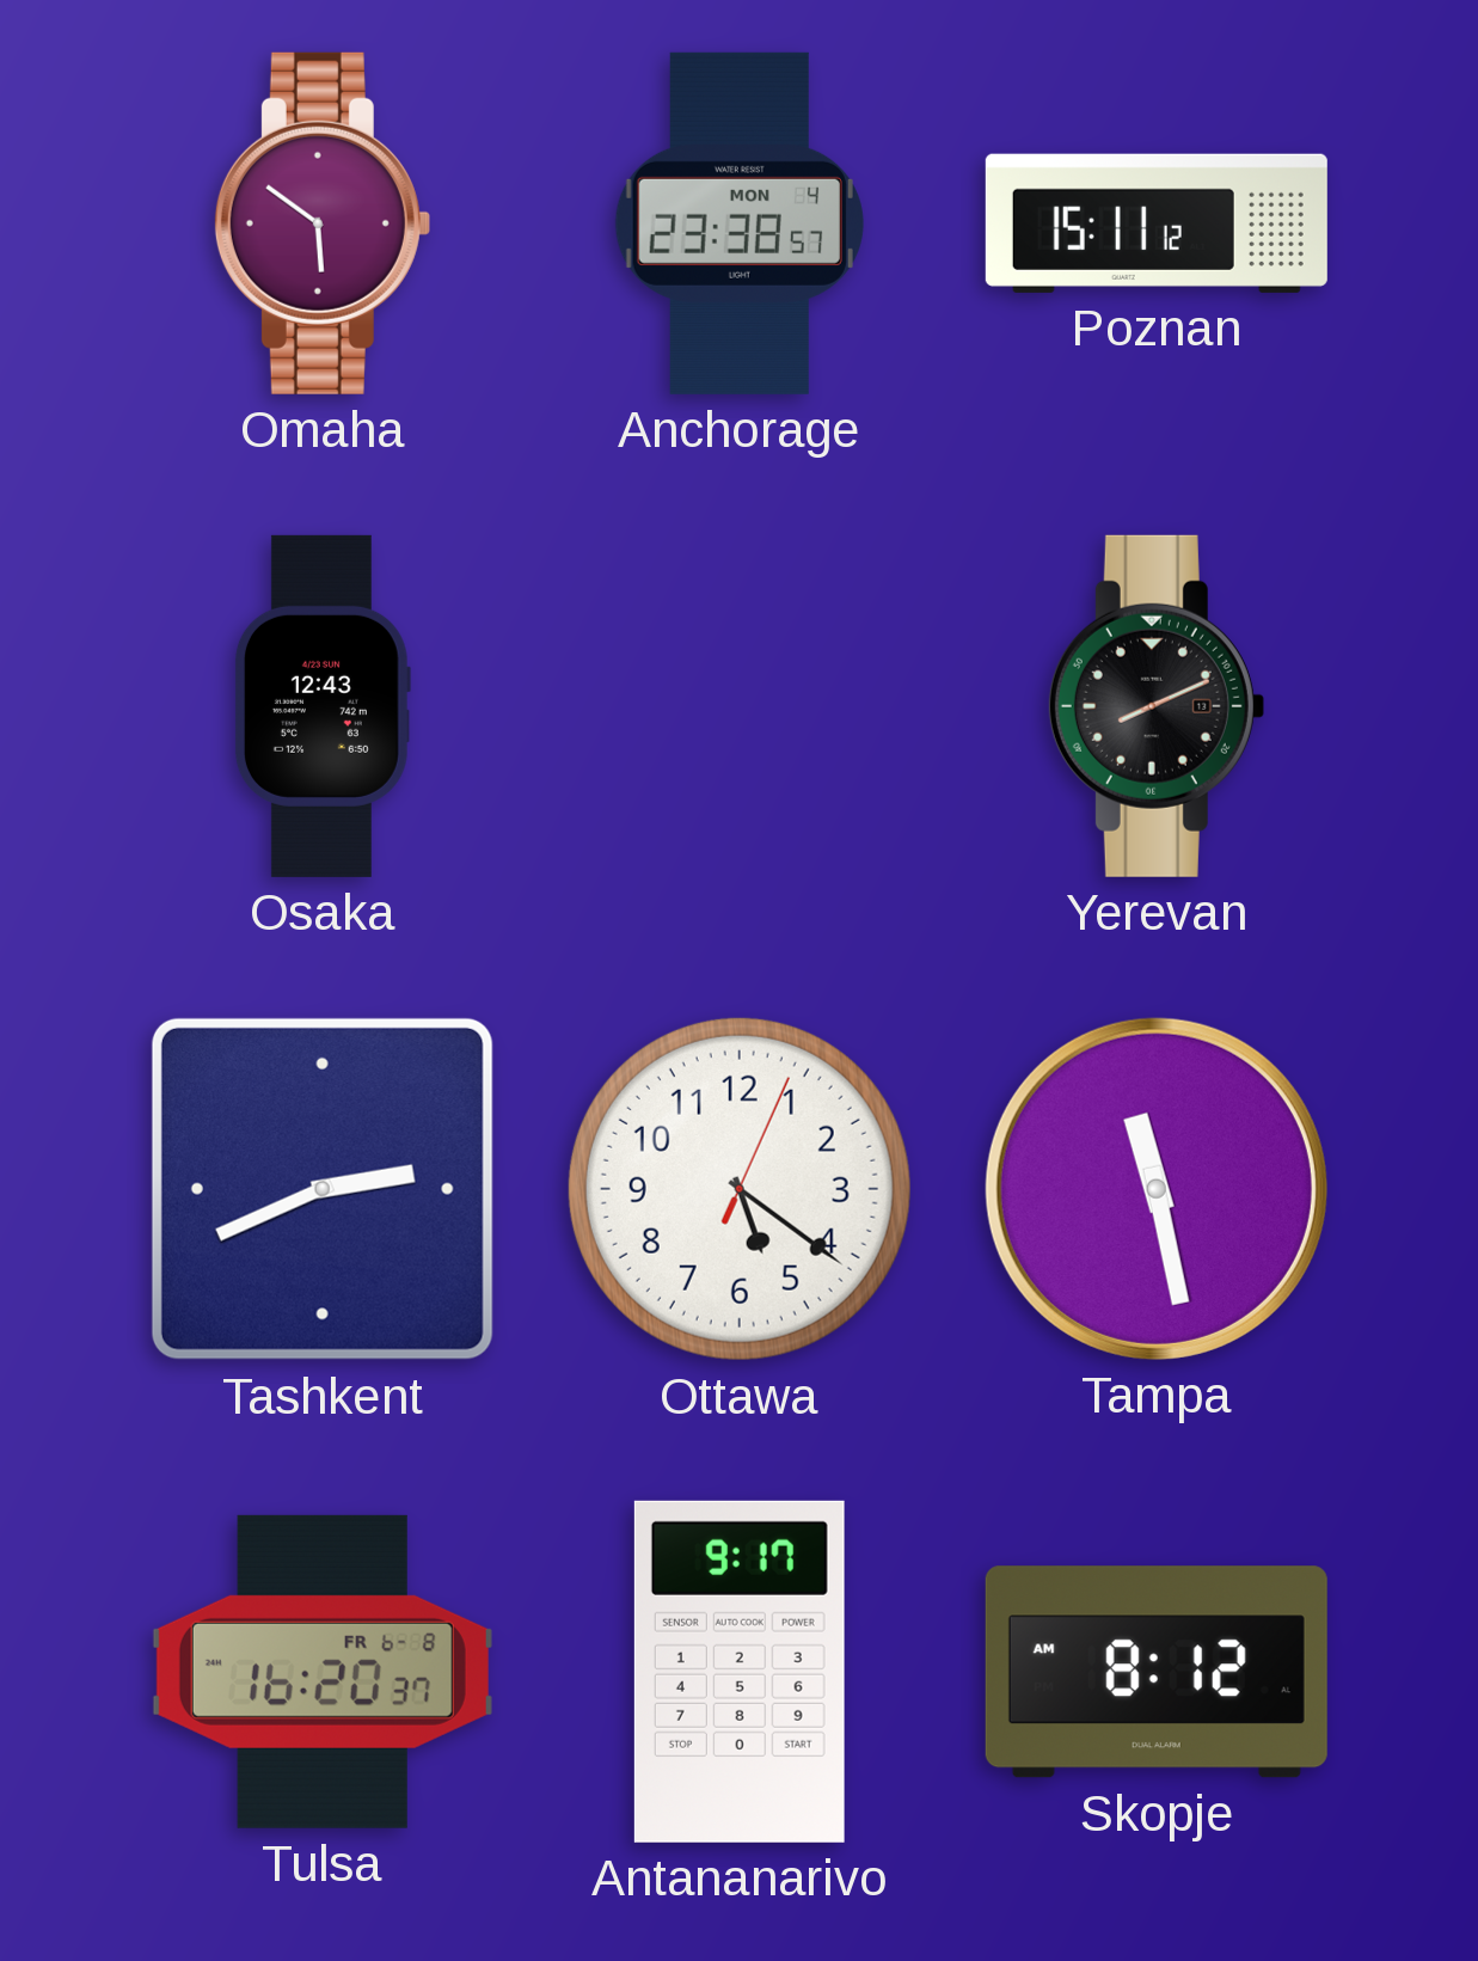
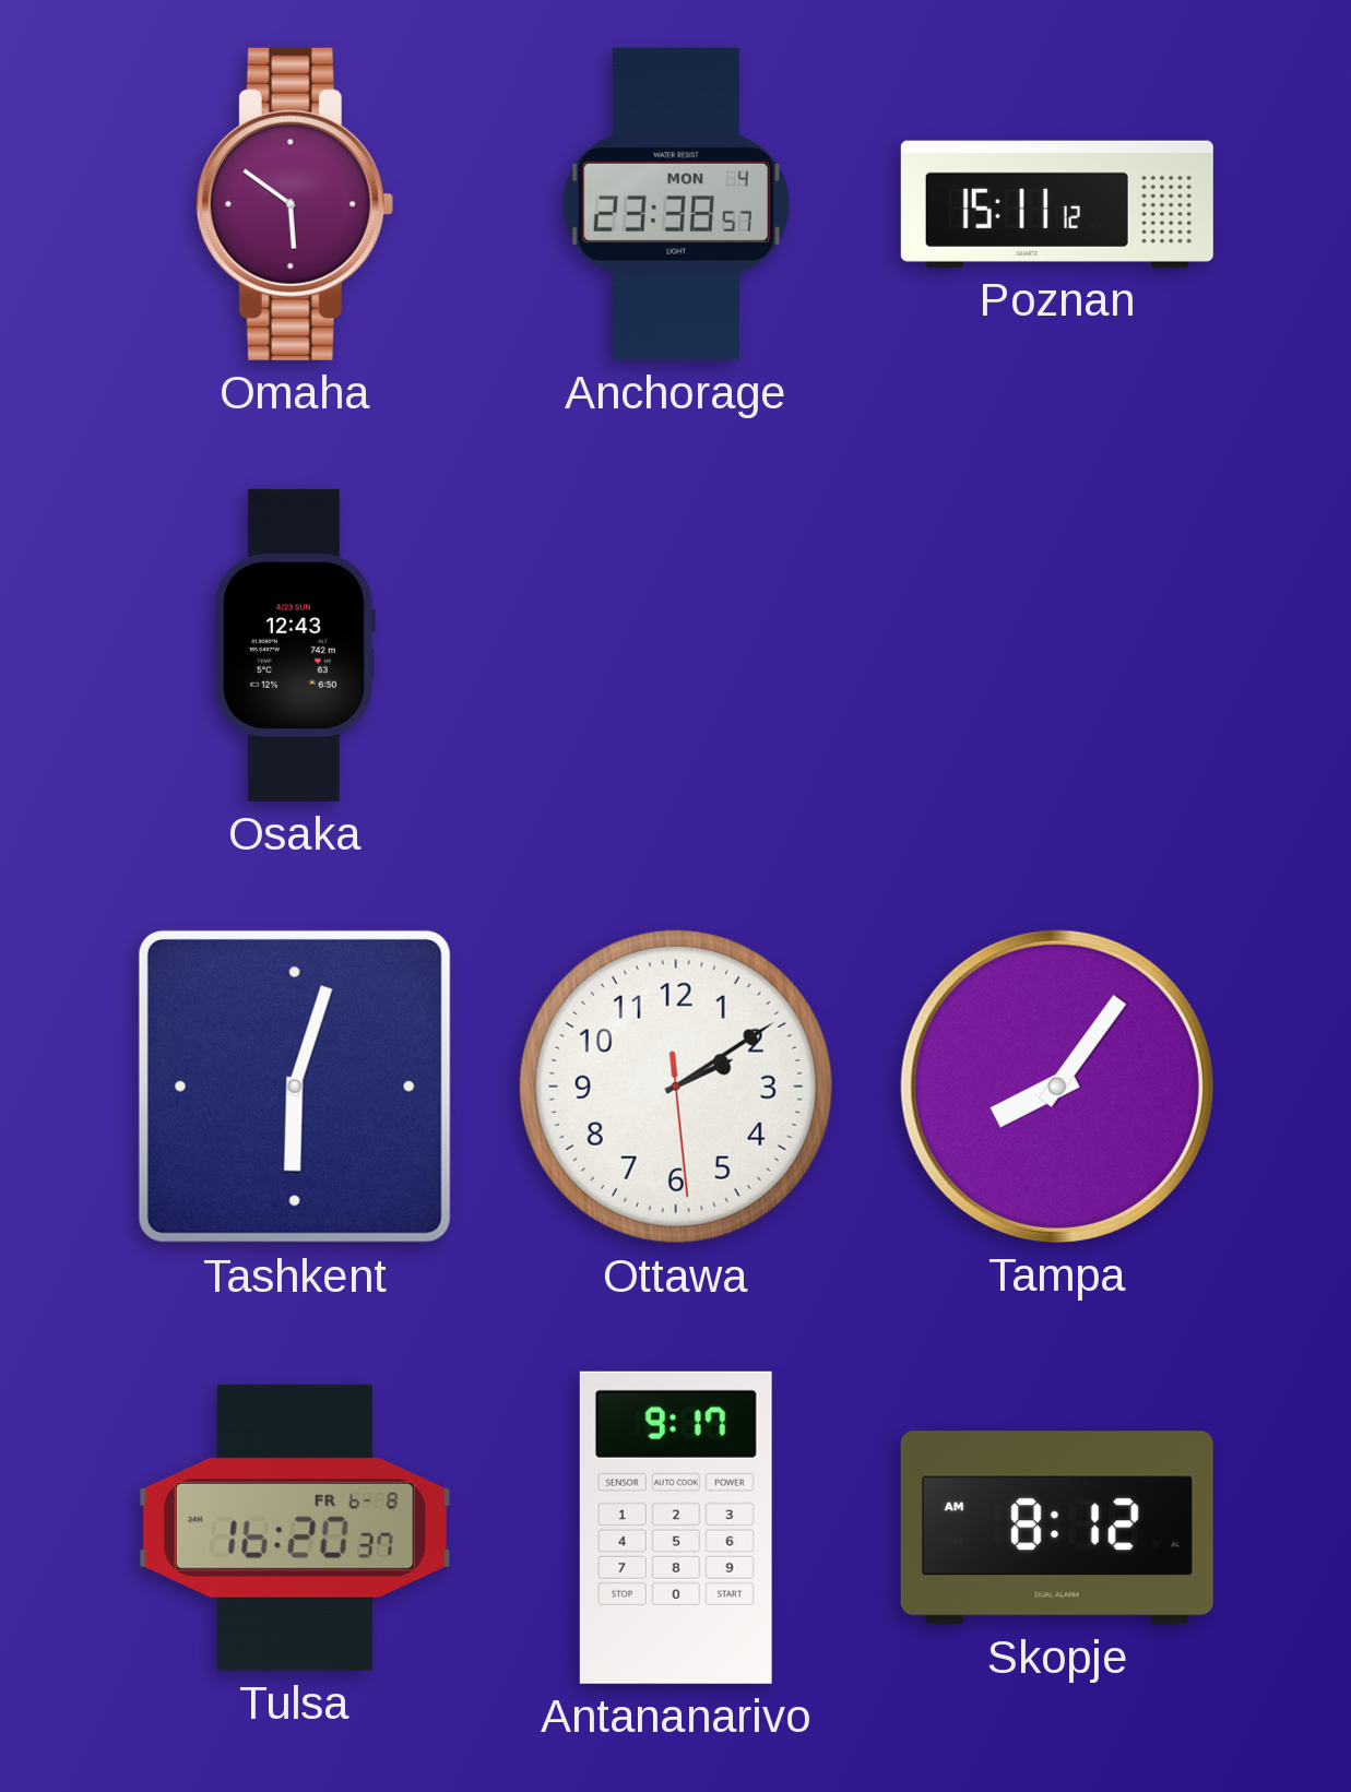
Yerevan: 8:11 -> none
Tashkent: 2:41 -> 6:03
Ottawa: 5:21 -> 2:09
Tampa: 11:28 -> 8:06
